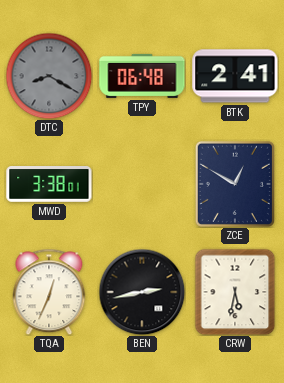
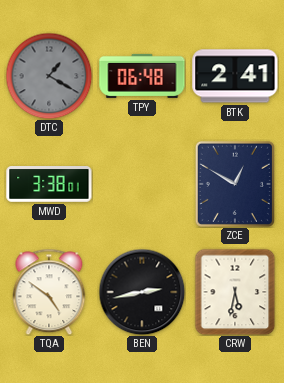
DTC: 8:20 -> 1:20
TQA: 12:34 -> 4:51
